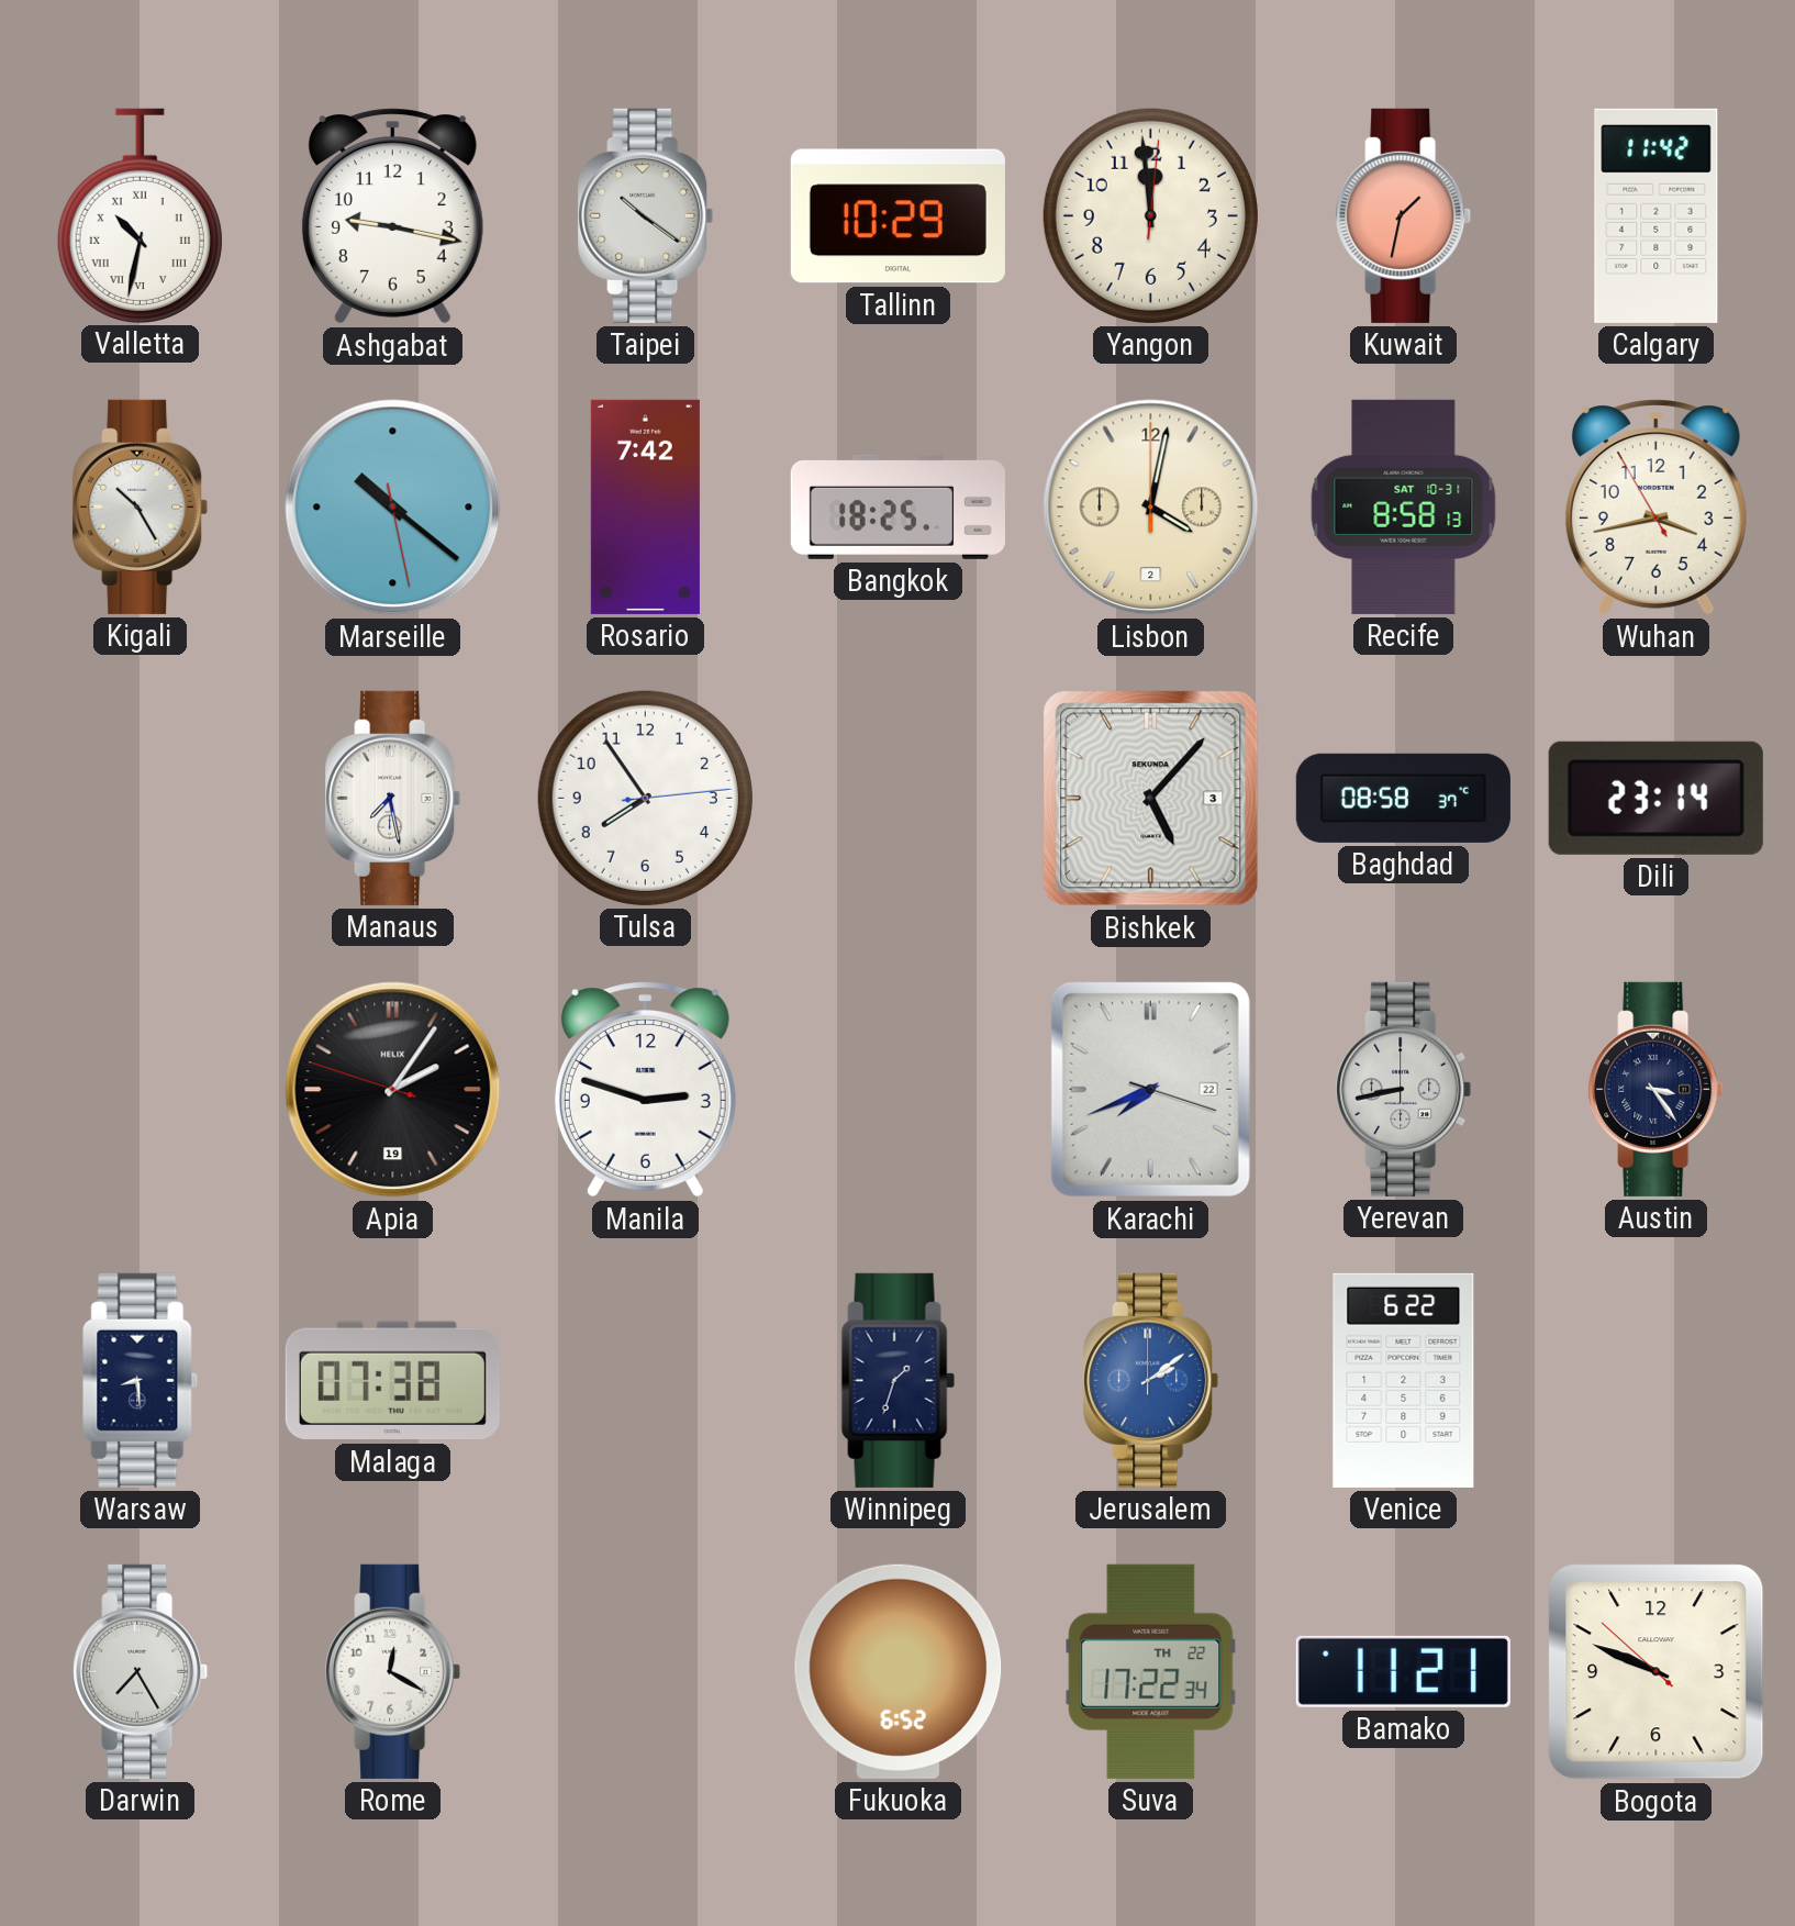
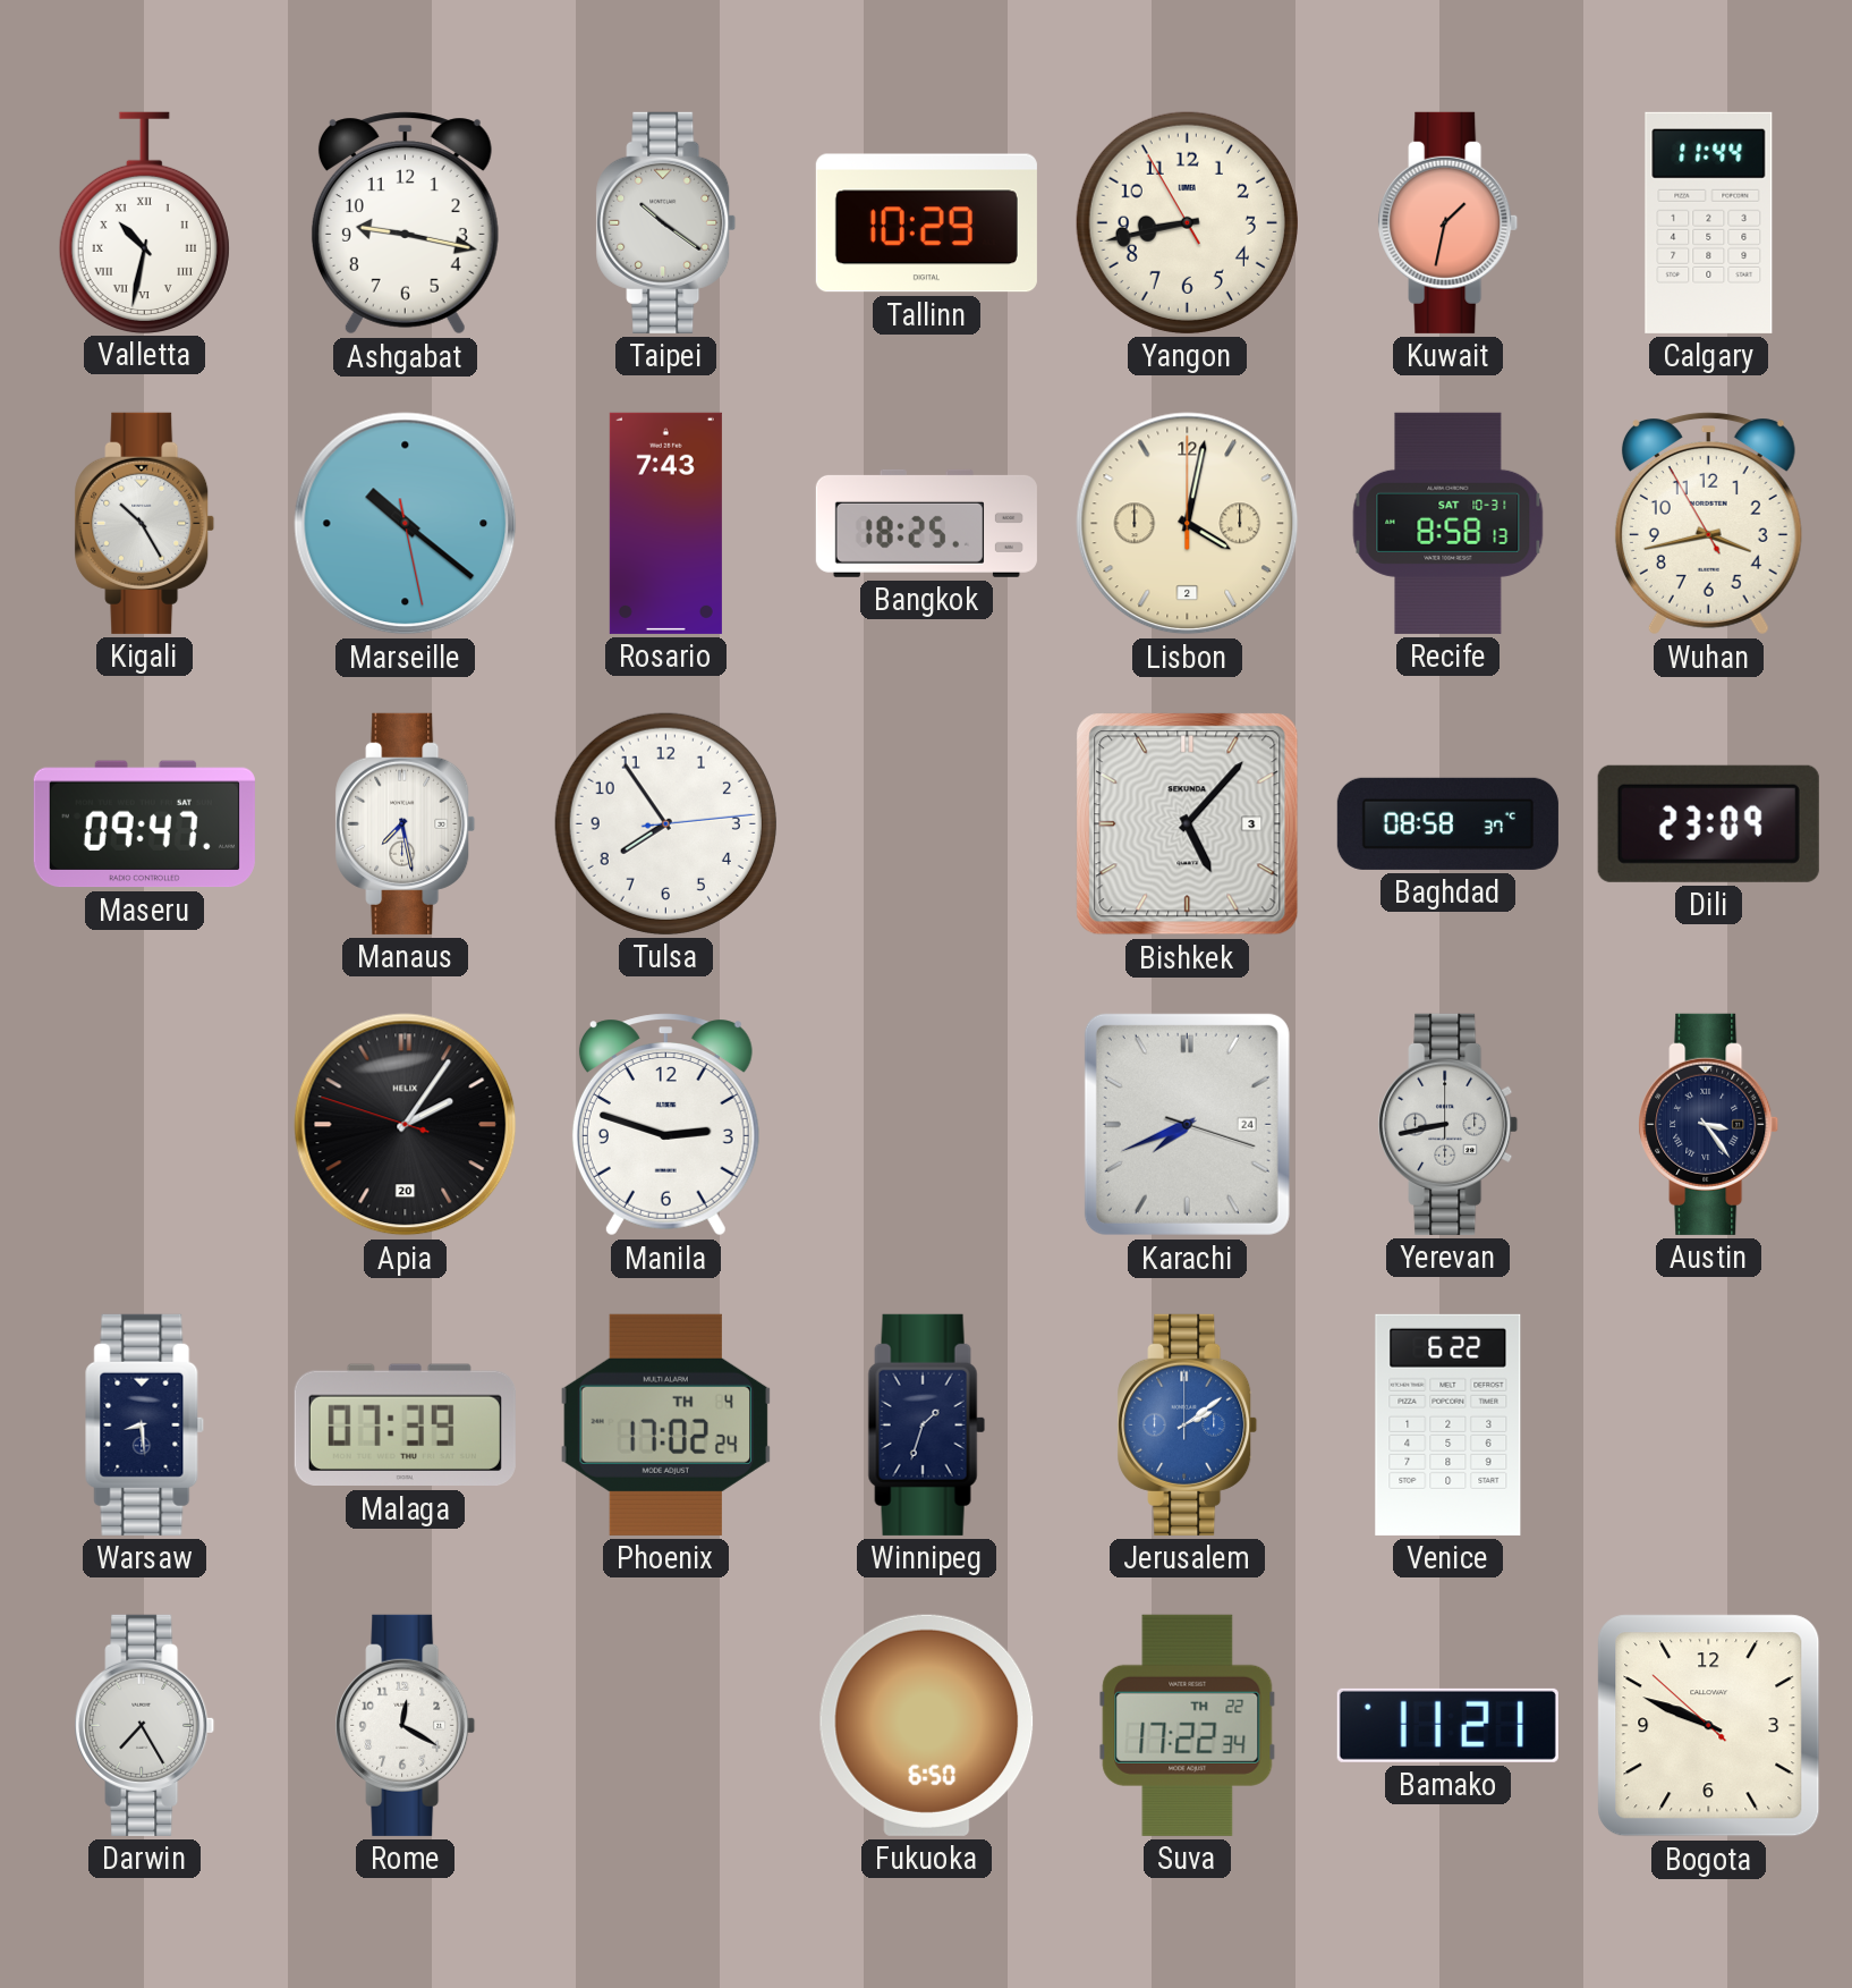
Yangon: 11:59 -> 8:42
Calgary: 11:42 -> 11:44
Rosario: 7:42 -> 7:43
Maseru: none -> 09:47
Dili: 23:14 -> 23:09
Apia date: 19 -> 20
Karachi date: 22 -> 24
Malaga: 07:38 -> 07:39
Phoenix: none -> 17:02
Fukuoka: 6:52 -> 6:50
